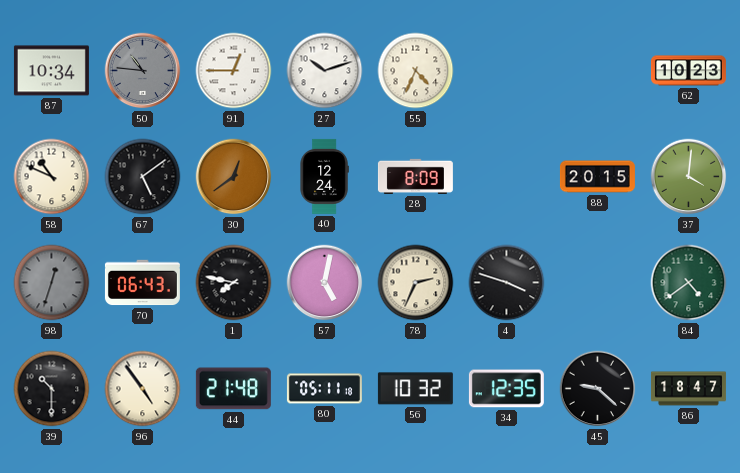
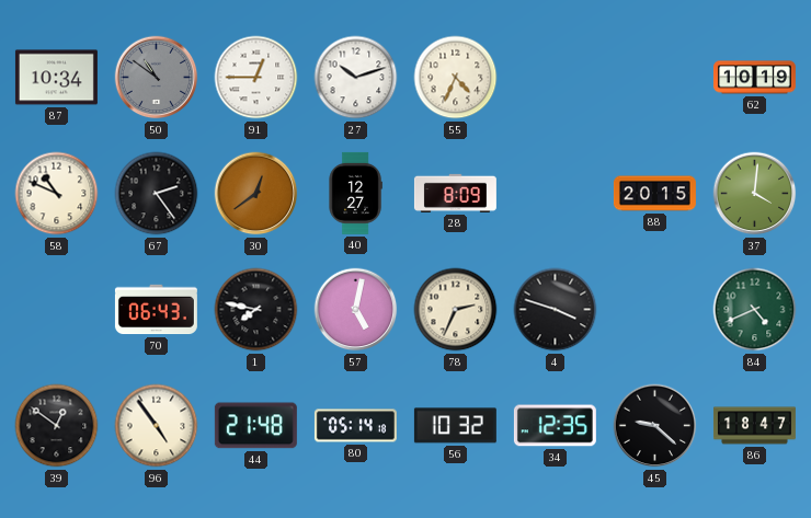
50: 10:46 -> 10:51
62: 10:23 -> 10:19
67: 5:09 -> 2:24
40: 12:24 -> 12:27
98: 12:33 -> none
84: 4:39 -> 4:41
39: 10:30 -> 12:51
80: 05:11 -> 05:14
